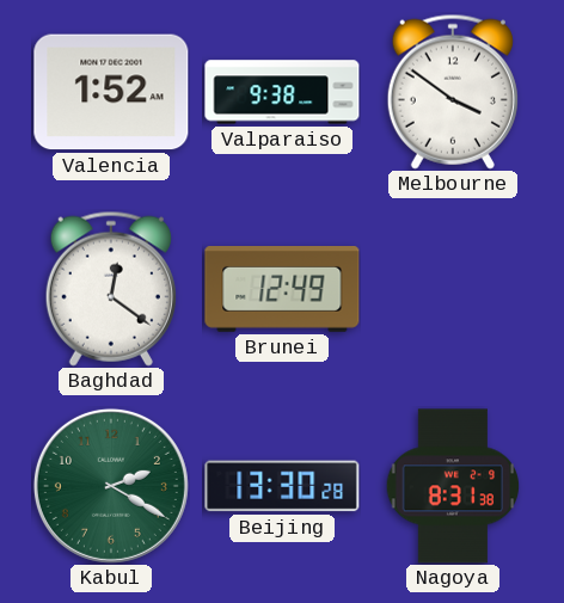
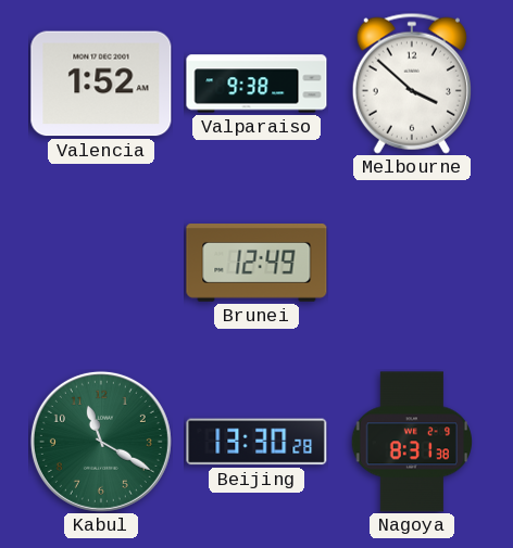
Melbourne: 3:51 -> 3:52
Baghdad: 12:21 -> none
Kabul: 2:20 -> 11:20
